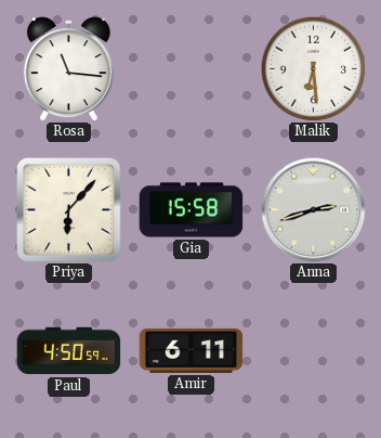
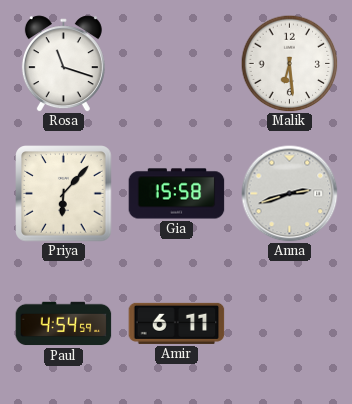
Rosa: 11:16 -> 11:18
Paul: 4:50 -> 4:54
